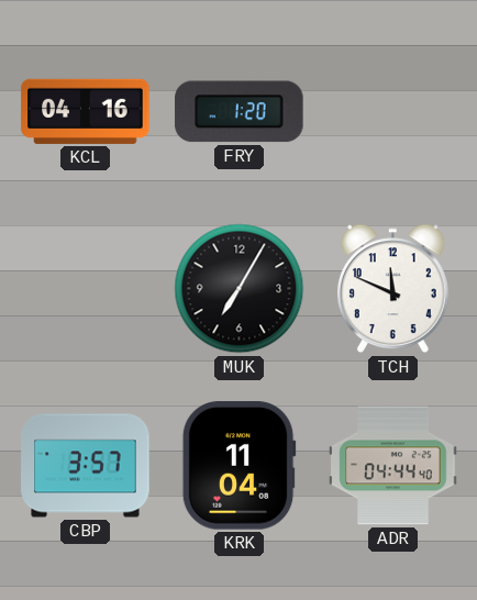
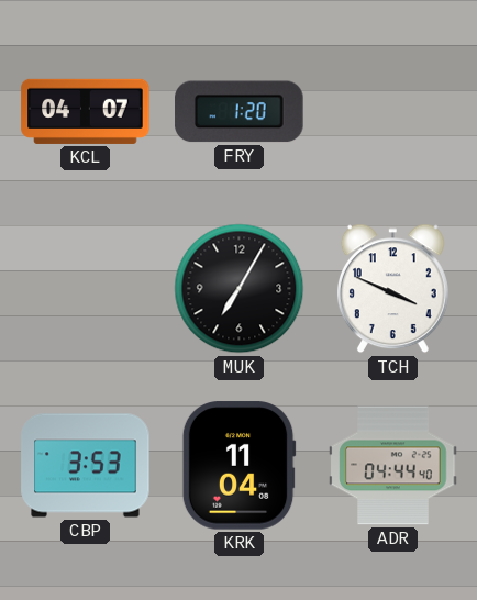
KCL: 04:16 -> 04:07
TCH: 11:49 -> 3:49
CBP: 3:57 -> 3:53
